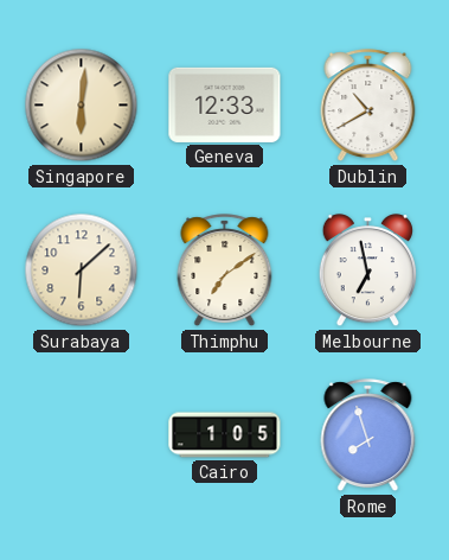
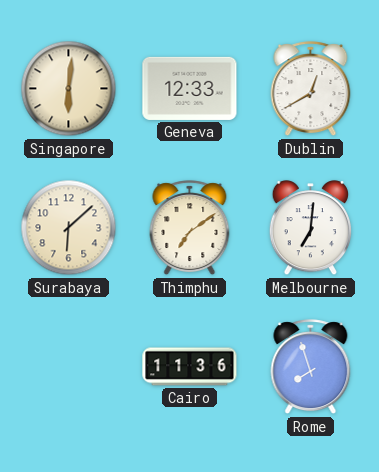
Dublin: 10:40 -> 12:40
Melbourne: 6:58 -> 7:01
Cairo: 1:05 -> 11:36
